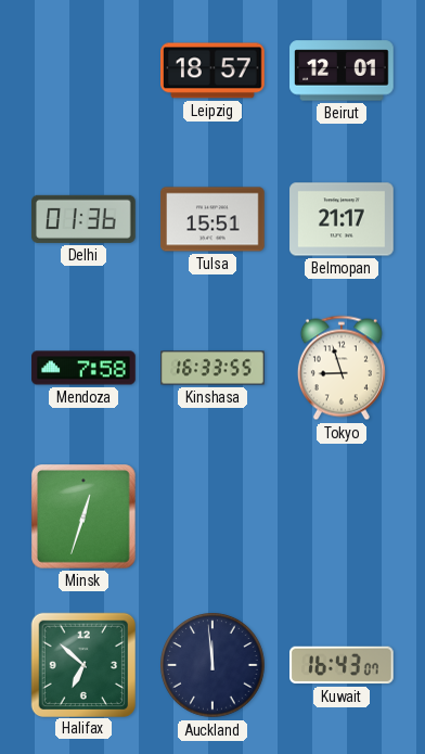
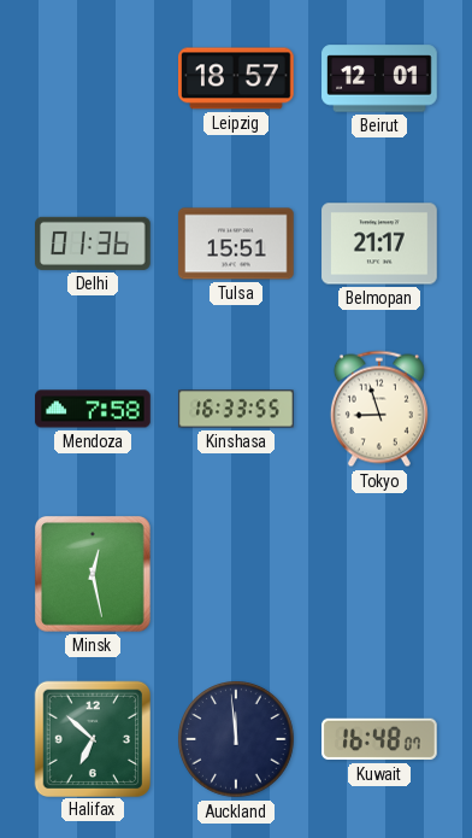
Minsk: 12:33 -> 12:28
Kuwait: 16:43 -> 16:48
